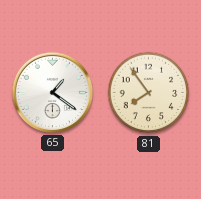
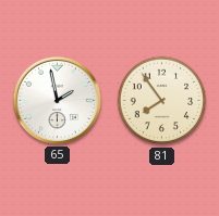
65: 1:21 -> 1:58
